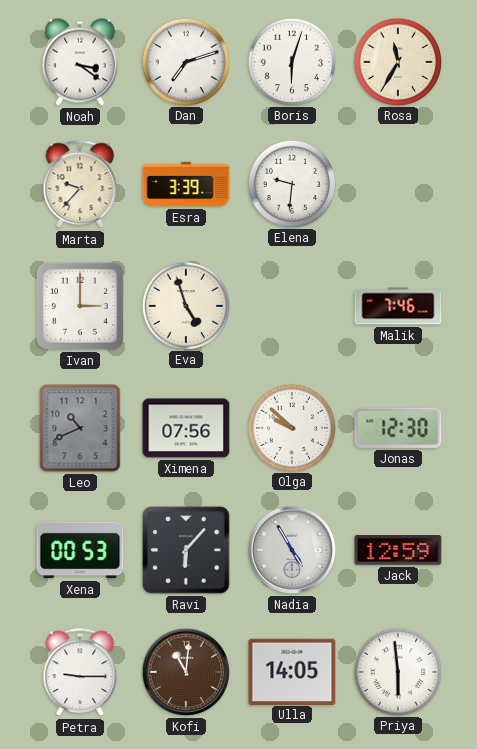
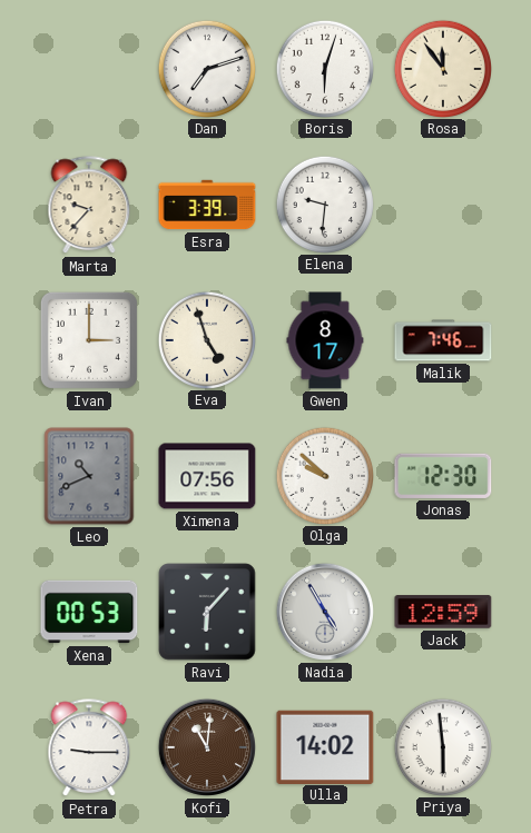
Noah: 3:21 -> none
Rosa: 11:35 -> 11:54
Gwen: none -> 8:17
Ulla: 14:05 -> 14:02
